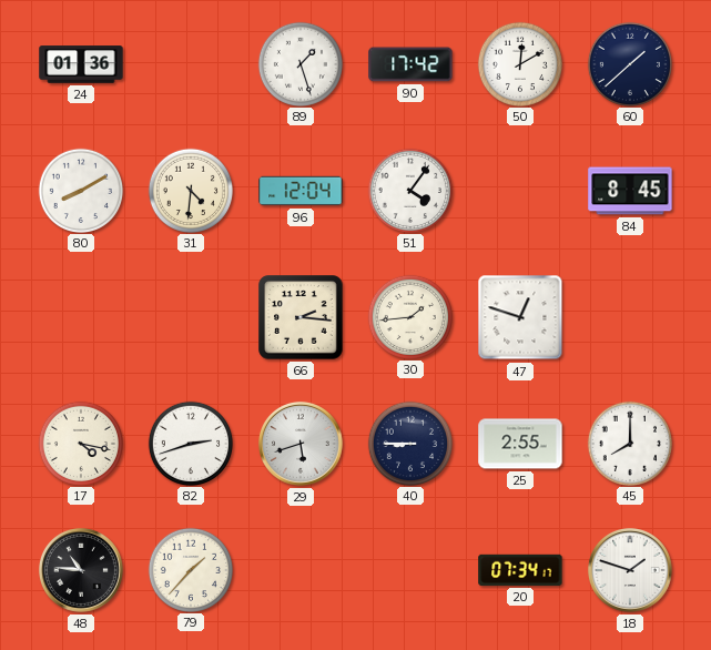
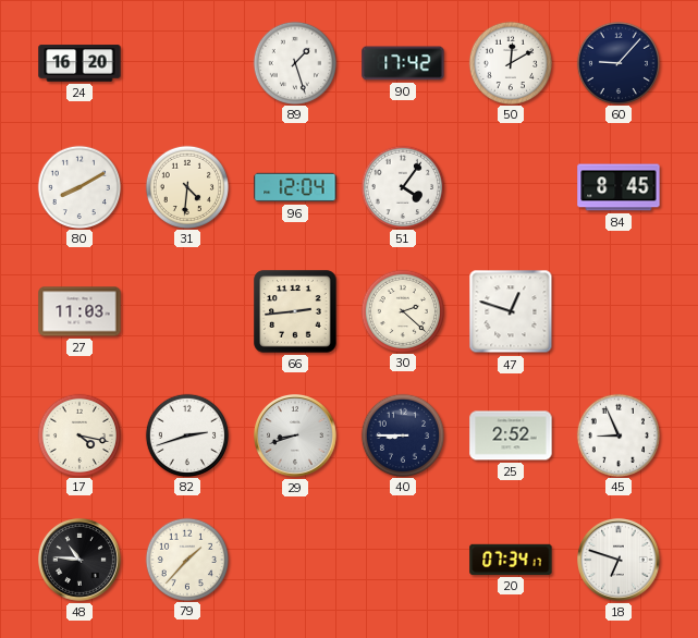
24: 01:36 -> 16:20
60: 1:38 -> 9:07
27: none -> 11:03
66: 2:16 -> 2:44
30: 1:44 -> 2:22
29: 5:42 -> 8:42
25: 2:55 -> 2:52
45: 8:00 -> 8:56
18: 1:48 -> 6:48
